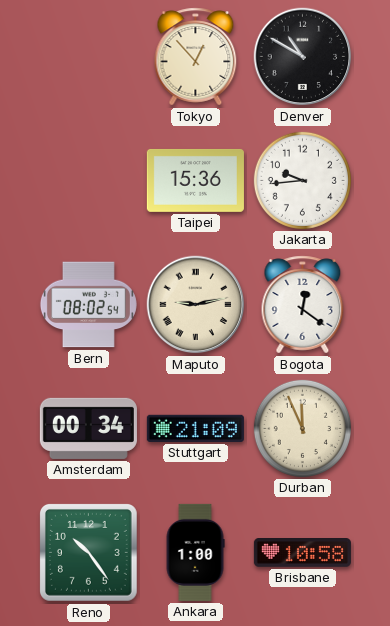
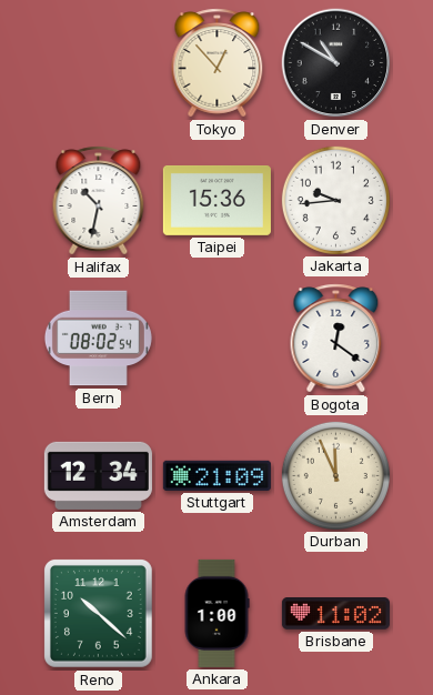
Halifax: none -> 10:32
Maputo: 9:13 -> none
Amsterdam: 00:34 -> 12:34
Reno: 10:24 -> 10:22
Brisbane: 10:58 -> 11:02
